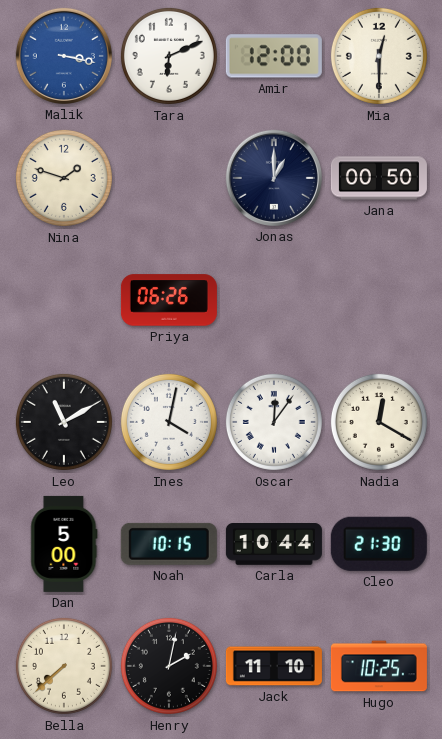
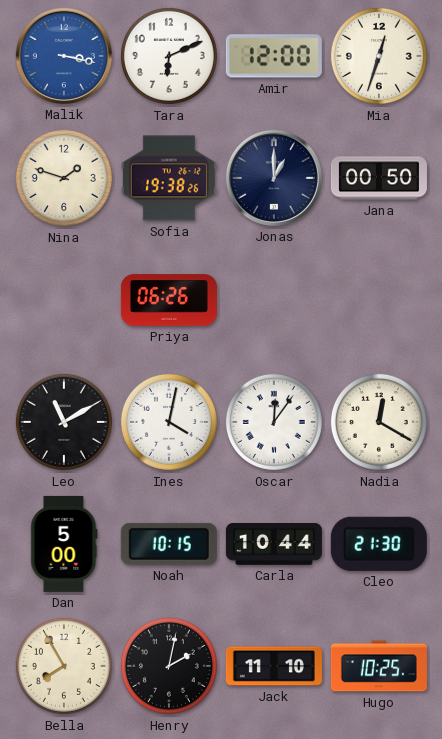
Mia: 12:30 -> 12:33
Sofia: none -> 19:38
Bella: 7:38 -> 7:55
